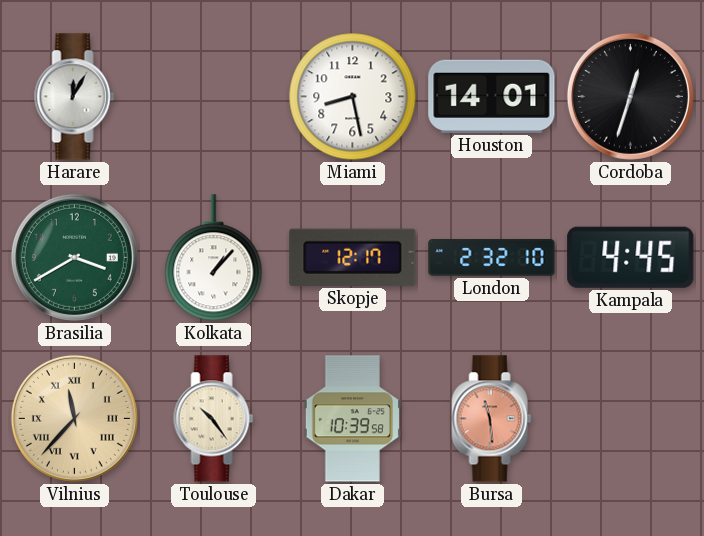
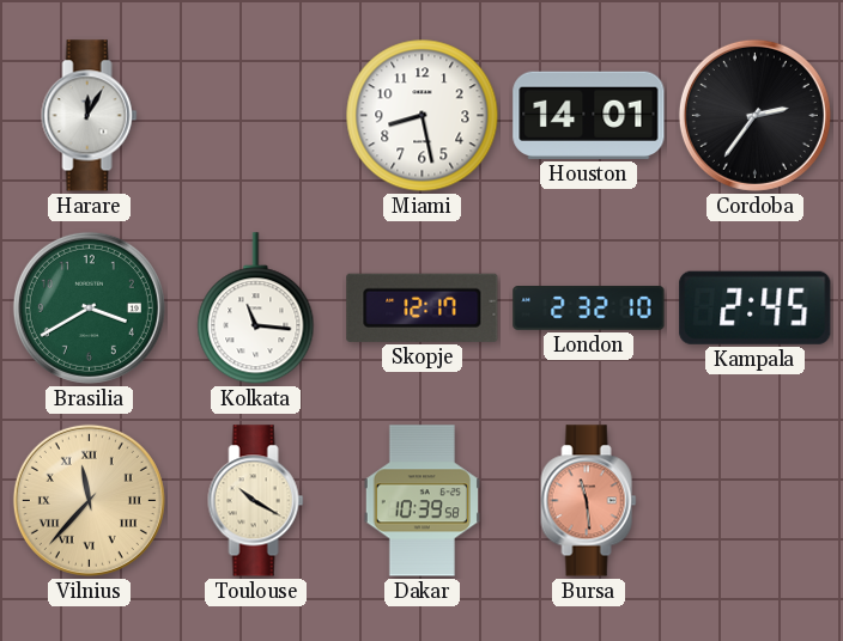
Cordoba: 12:33 -> 2:36
Kolkata: 1:07 -> 11:16
Kampala: 4:45 -> 2:45
Toulouse: 10:24 -> 10:20
